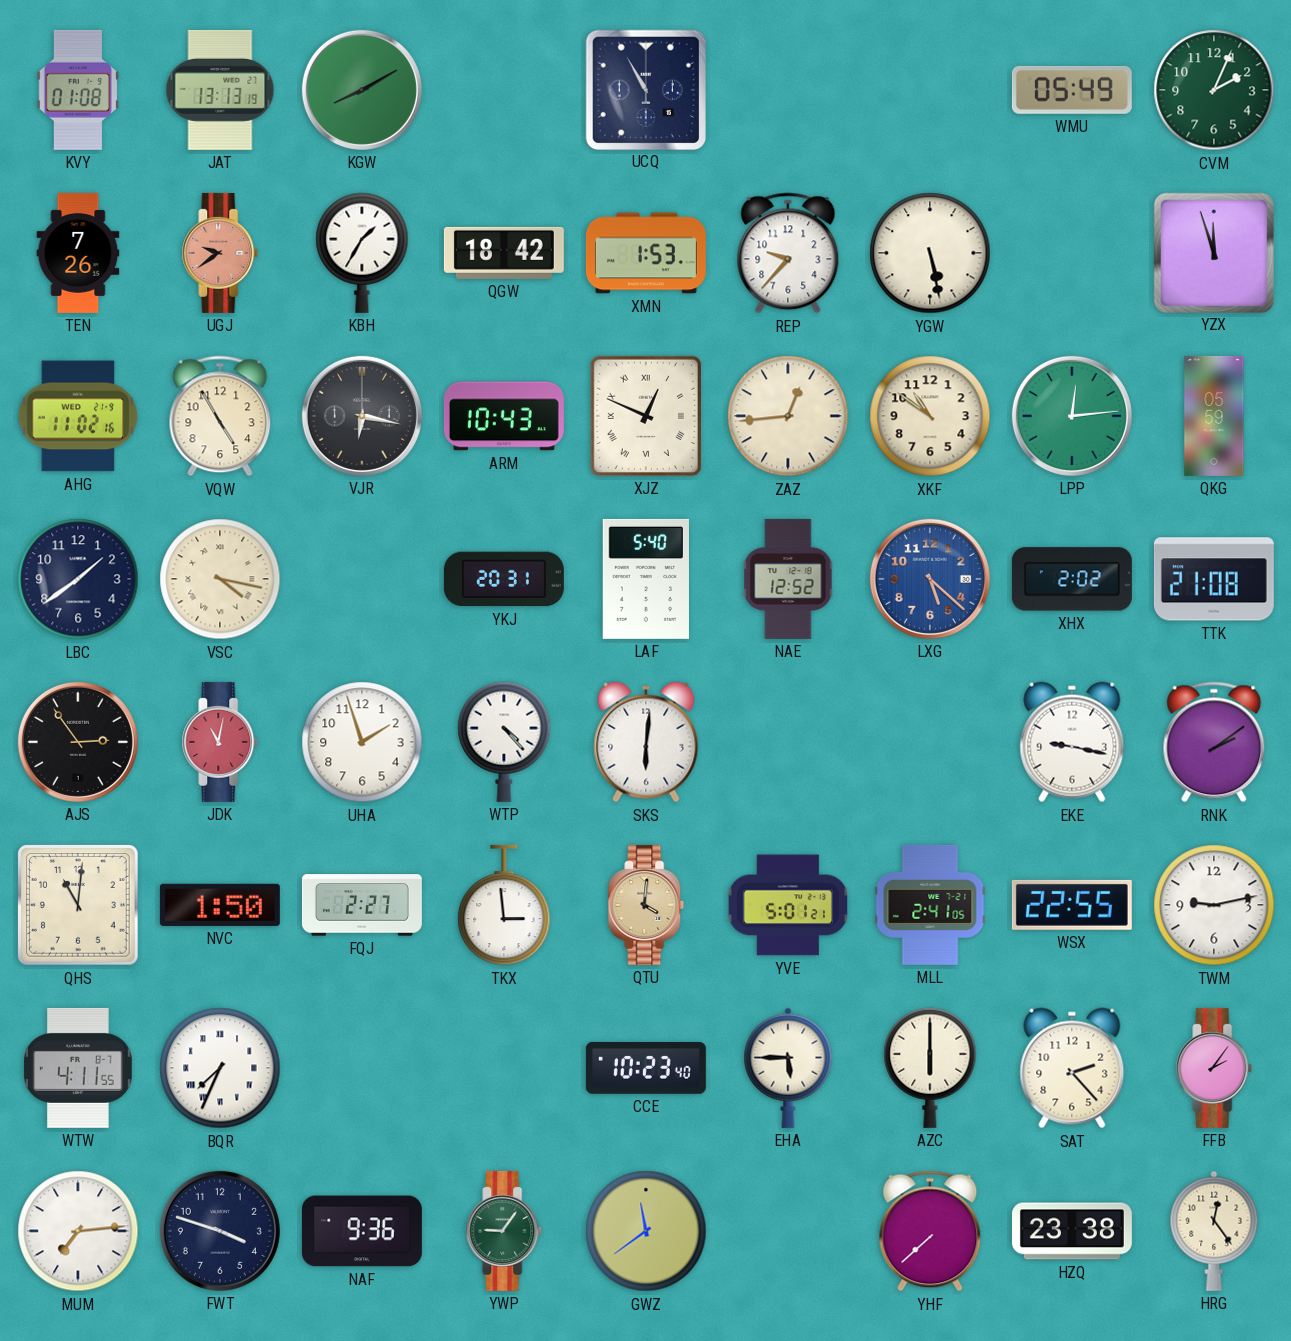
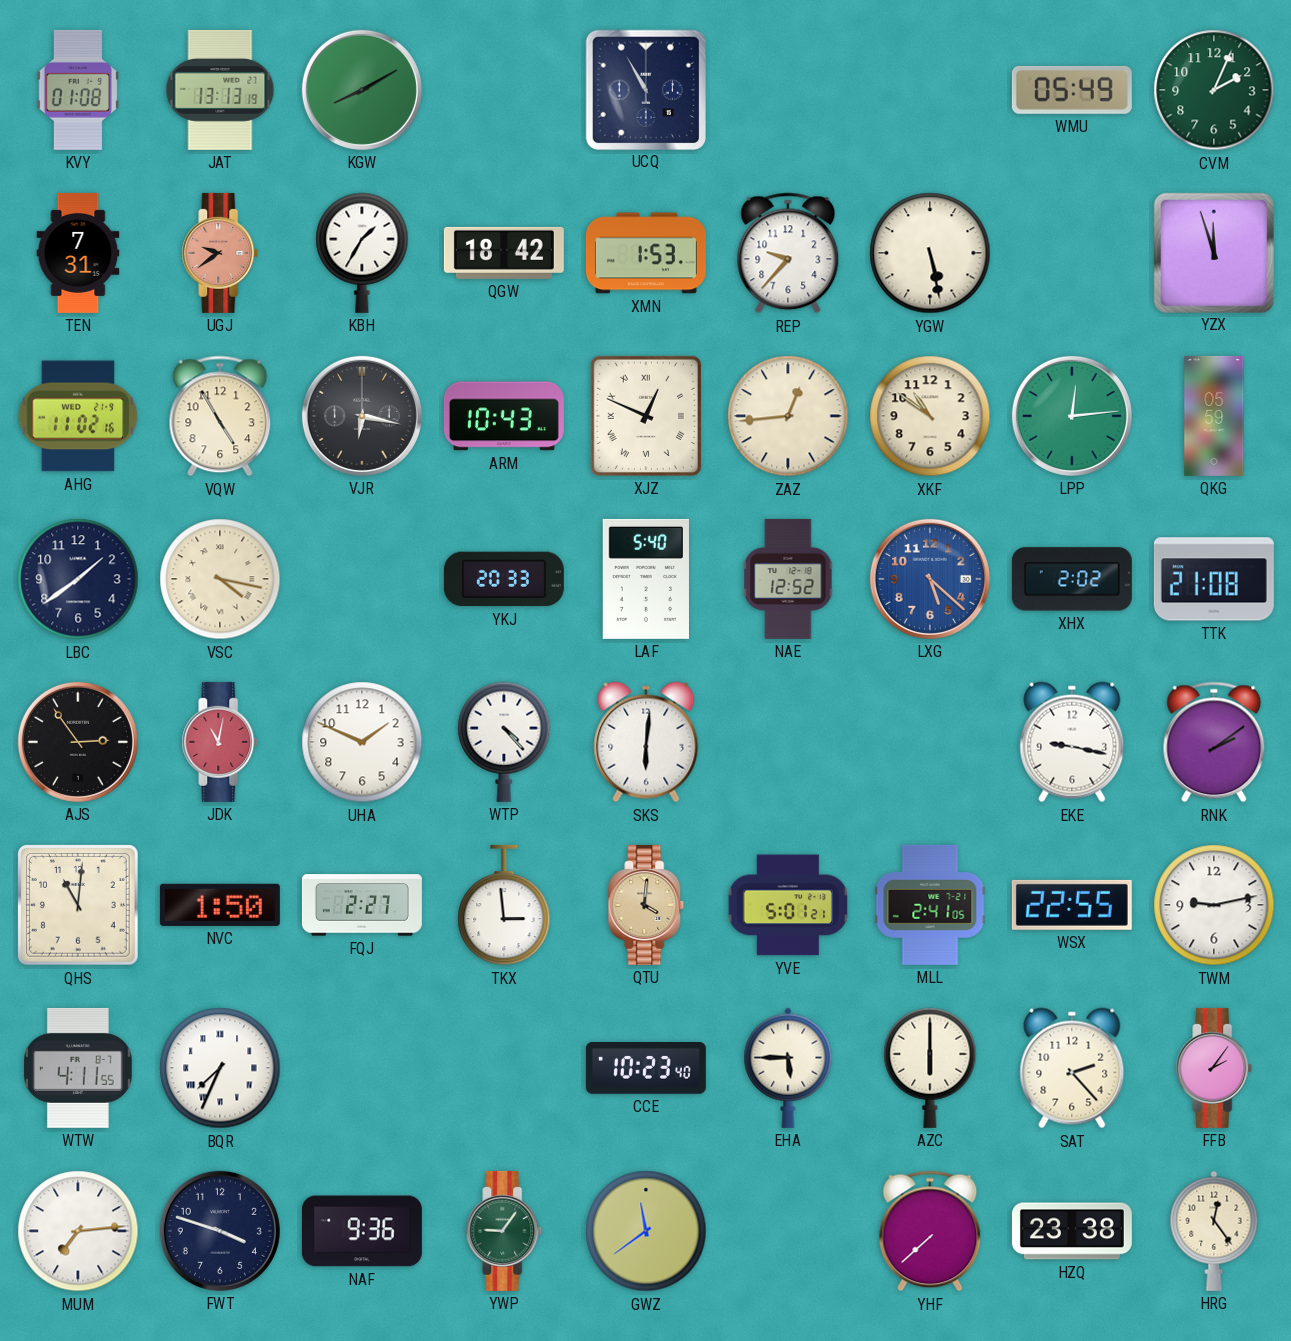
TEN: 7:26 -> 7:31
YKJ: 20:31 -> 20:33
UHA: 1:57 -> 1:49
